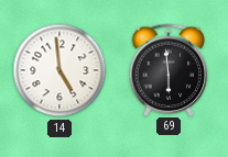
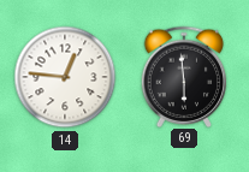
14: 4:59 -> 12:46
